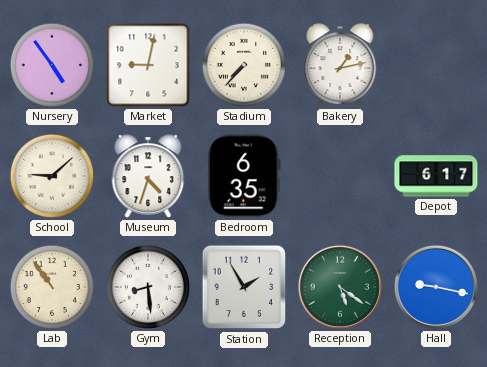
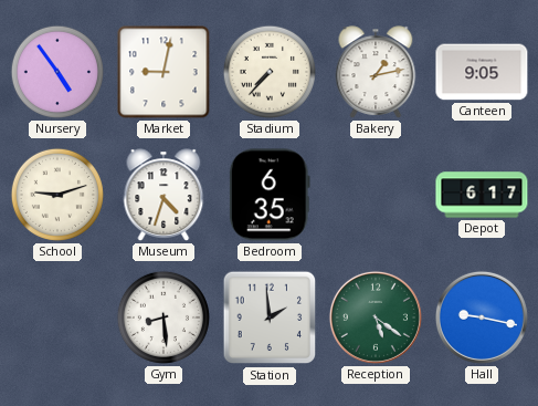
Canteen: none -> 9:05
School: 9:08 -> 9:12
Lab: 10:54 -> none
Station: 1:55 -> 1:59
